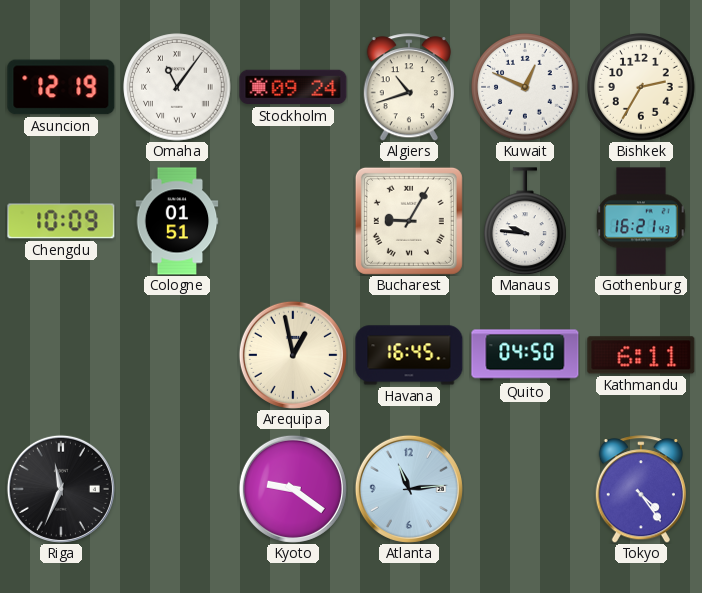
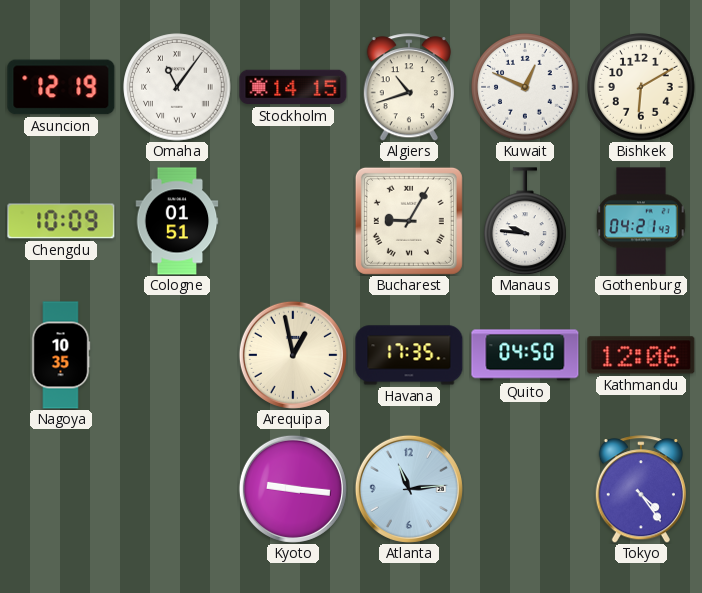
Stockholm: 09:24 -> 14:15
Bishkek: 2:35 -> 6:10
Gothenburg: 16:21 -> 04:21
Nagoya: none -> 10:35
Havana: 16:45 -> 17:35
Kathmandu: 6:11 -> 12:06
Riga: 11:34 -> none
Kyoto: 9:21 -> 9:16
